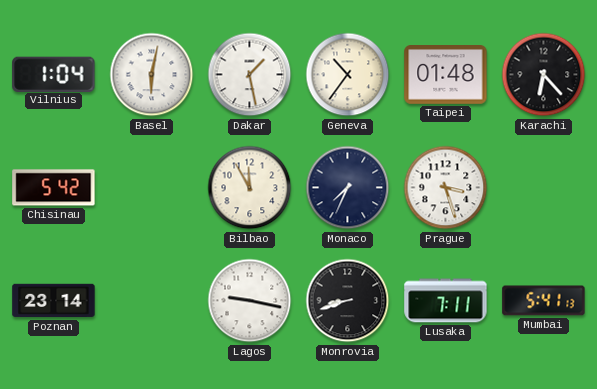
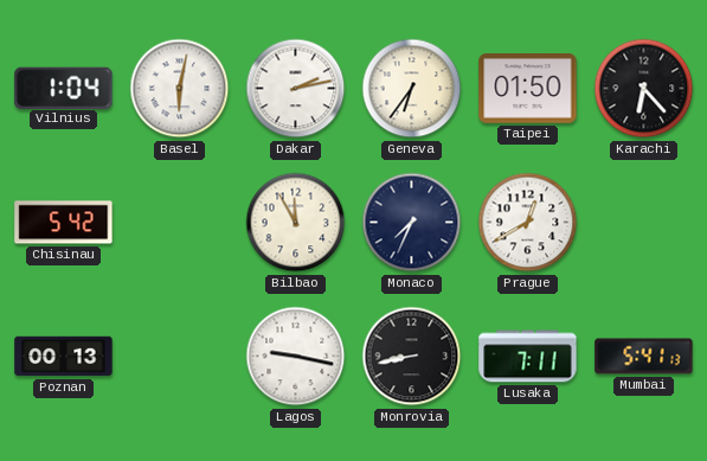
Dakar: 1:28 -> 2:13
Geneva: 10:36 -> 6:36
Taipei: 01:48 -> 01:50
Prague: 3:27 -> 12:40
Poznan: 23:14 -> 00:13
Monrovia: 8:42 -> 8:43
